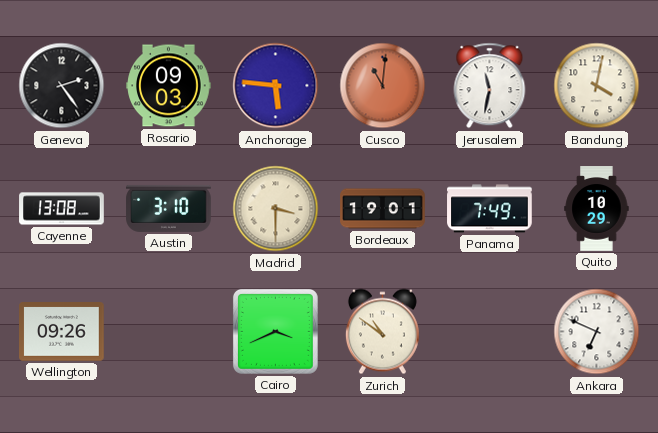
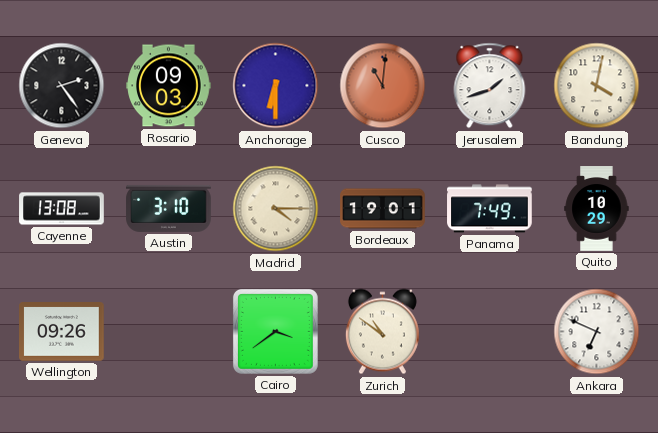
Anchorage: 5:46 -> 6:30
Jerusalem: 11:32 -> 1:42
Madrid: 3:30 -> 4:15
Cairo: 3:41 -> 3:39
